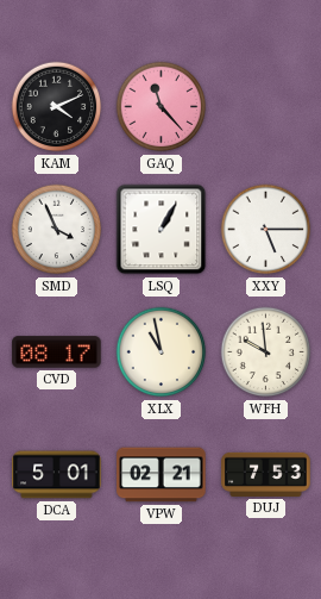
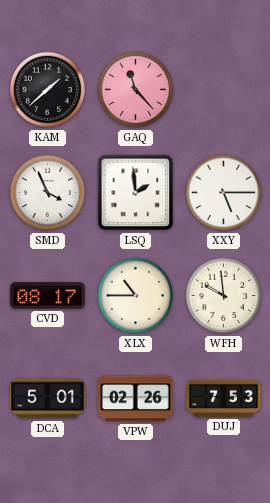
KAM: 4:11 -> 1:38
LSQ: 1:05 -> 1:59
XLX: 10:58 -> 10:45
VPW: 02:21 -> 02:26
